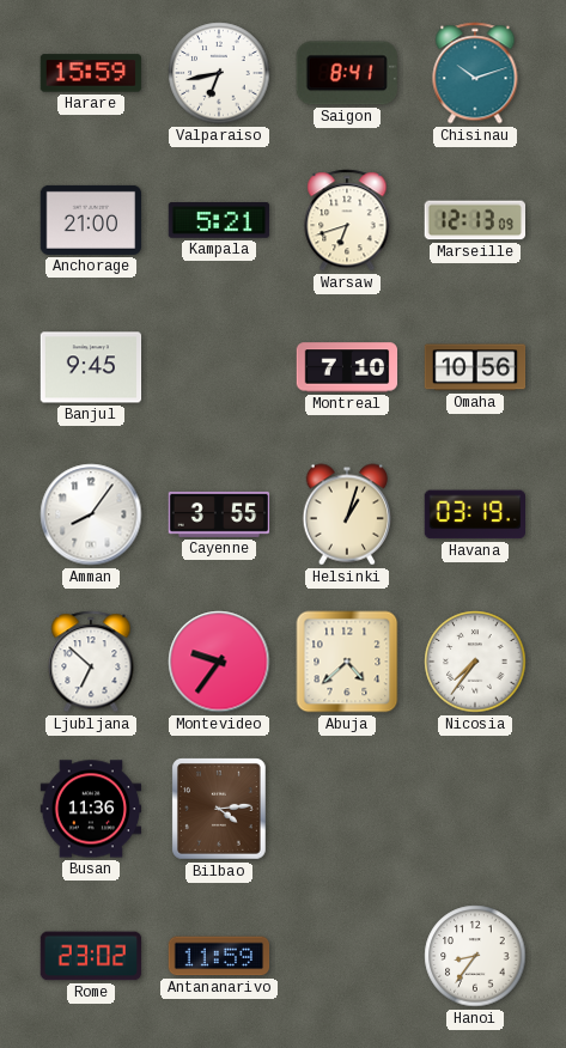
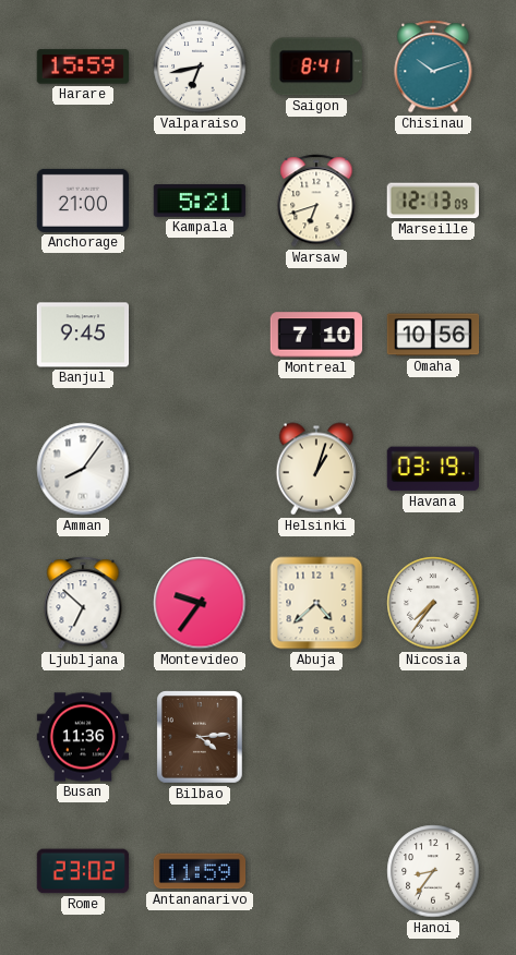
Cayenne: 3:55 -> none
